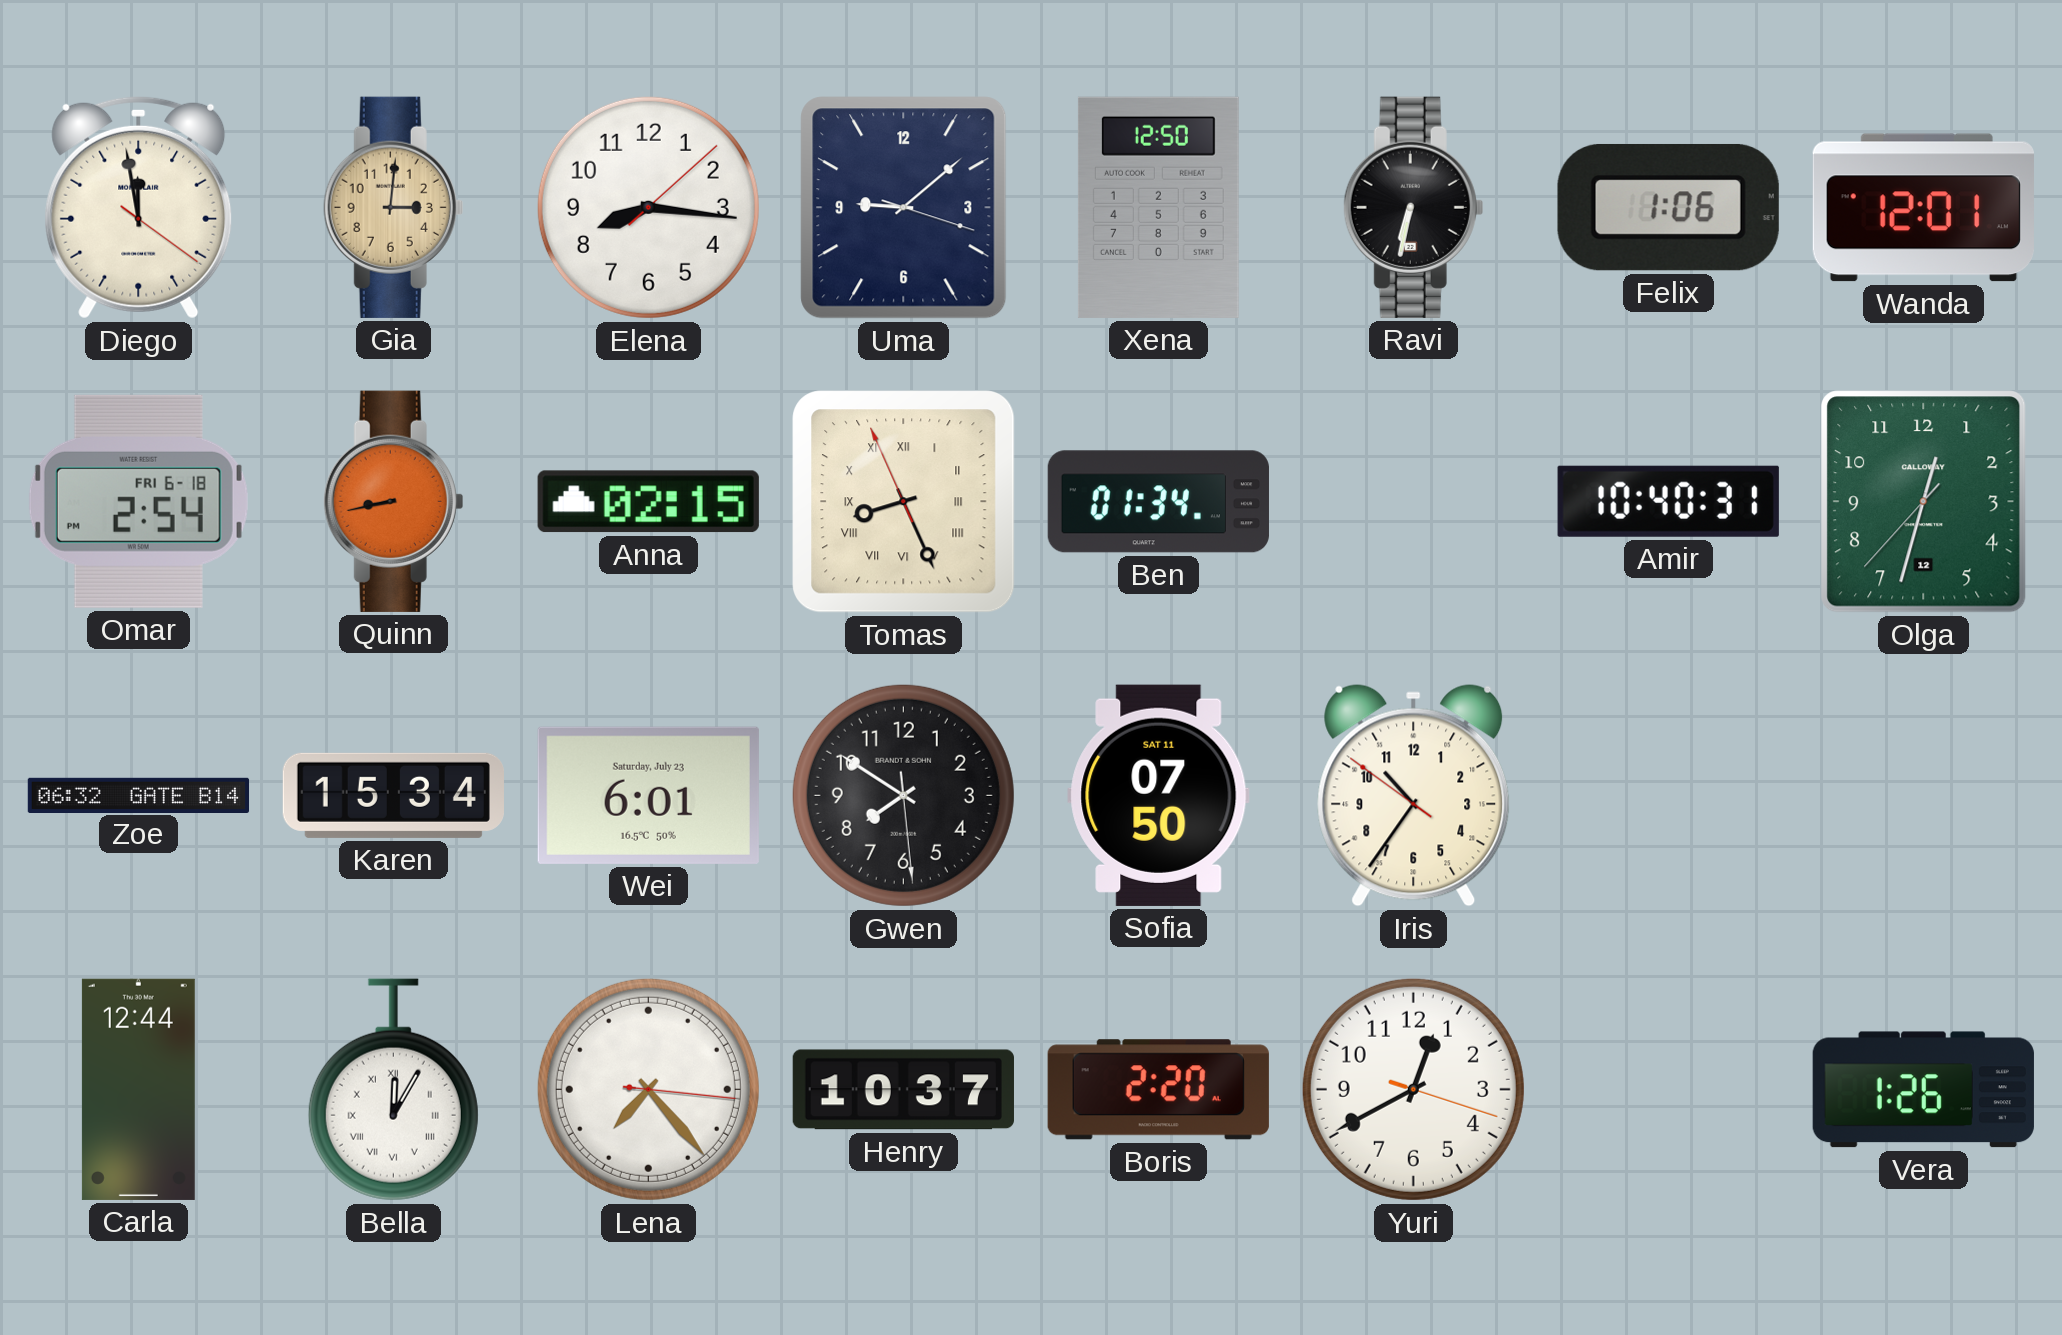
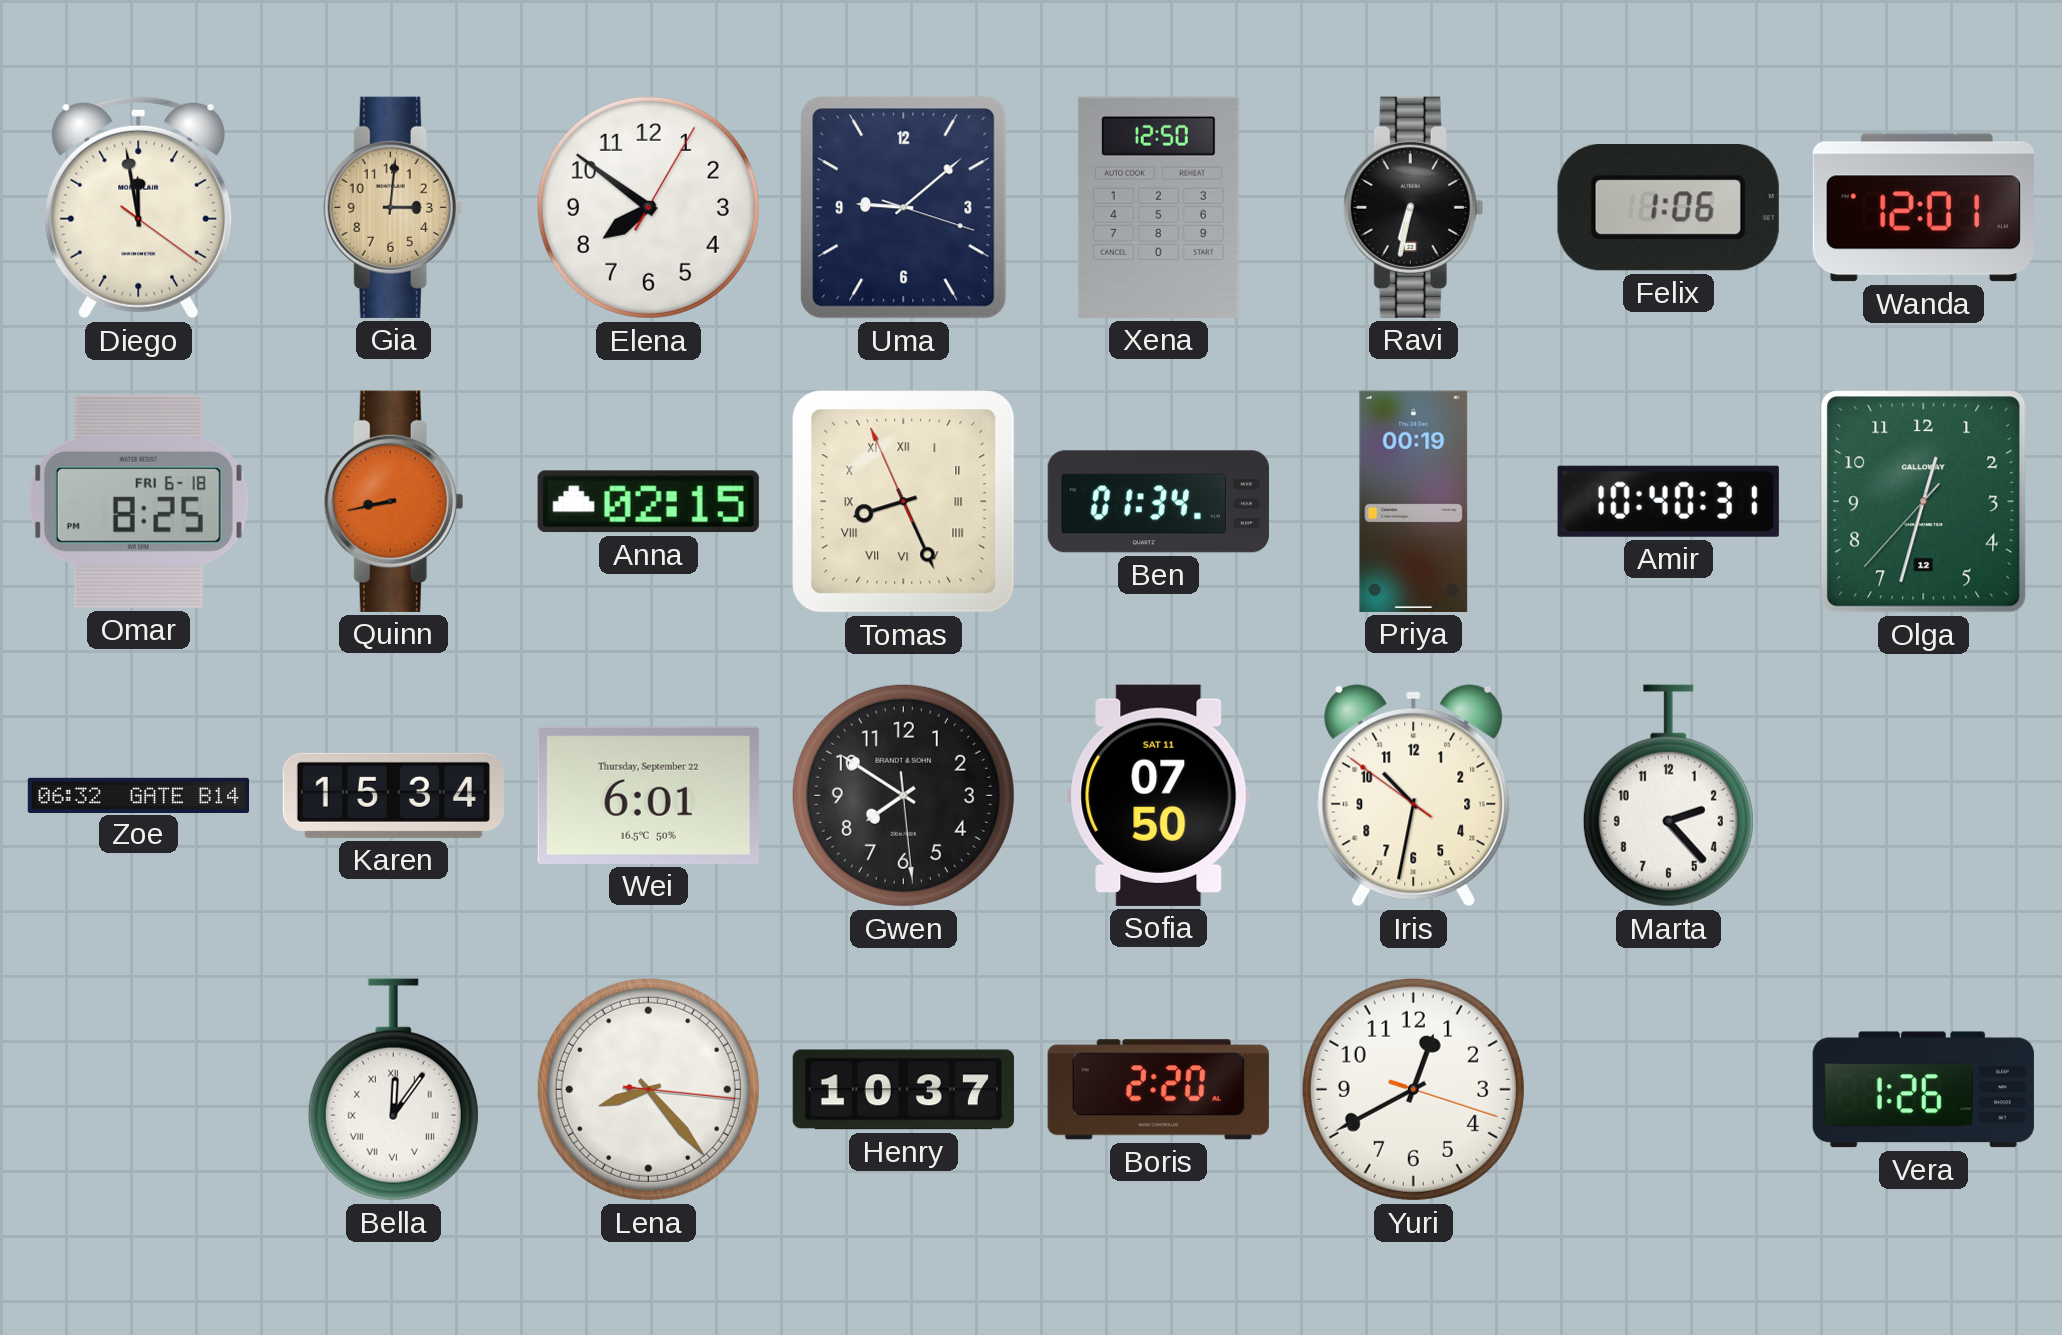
Elena: 8:16 -> 7:51
Omar: 2:54 -> 8:25
Priya: none -> 00:19
Wei date: Saturday, July 23 -> Thursday, September 22
Iris: 10:35 -> 10:31
Marta: none -> 2:23
Carla: 12:44 -> none
Bella: 12:05 -> 12:06
Lena: 7:23 -> 8:23
